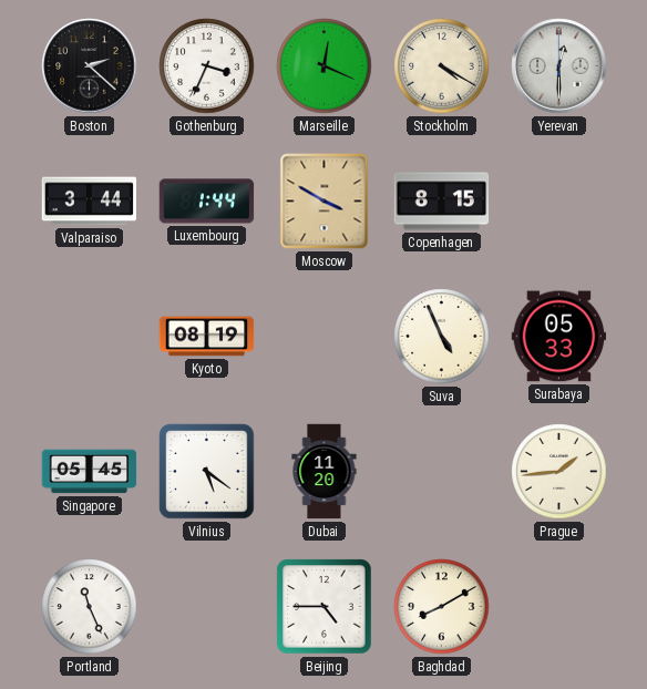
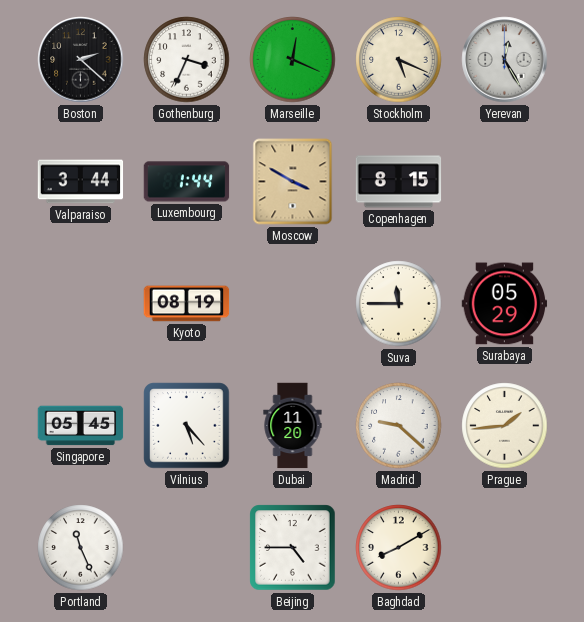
Stockholm: 4:20 -> 5:19
Yerevan: 12:30 -> 12:25
Suva: 4:56 -> 11:45
Surabaya: 05:33 -> 05:29
Vilnius: 5:21 -> 5:23
Madrid: none -> 9:22
